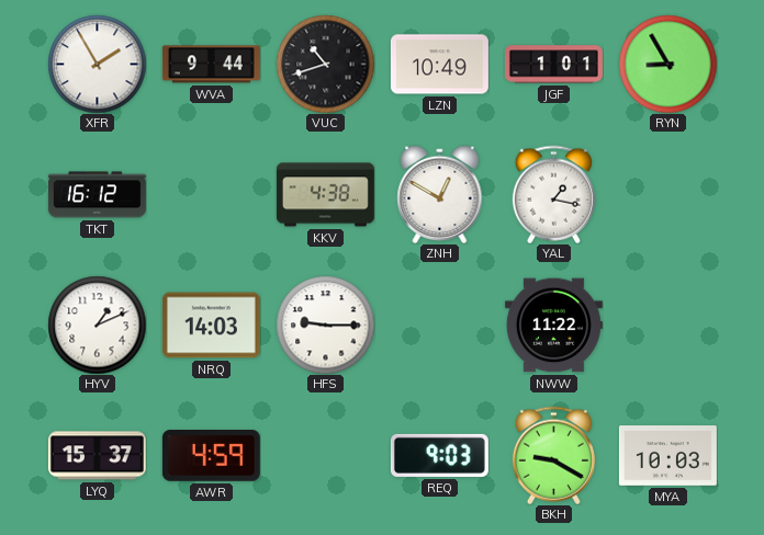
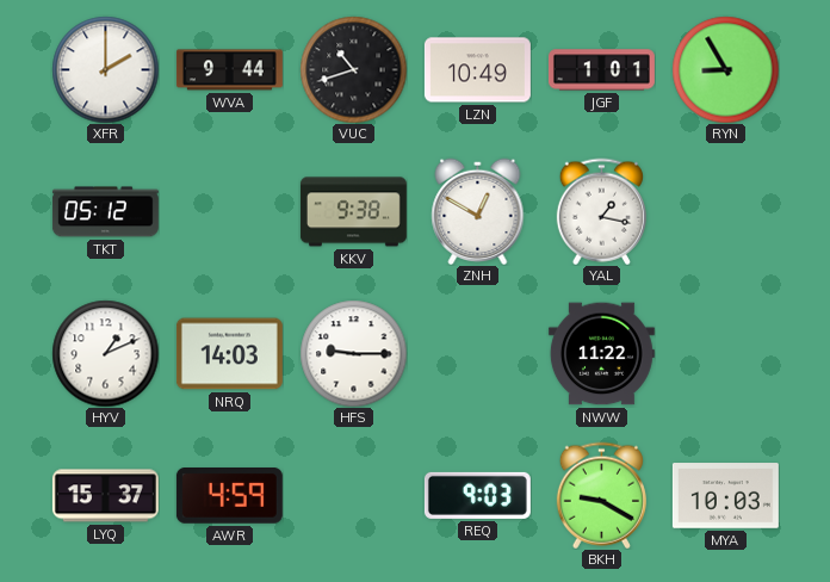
XFR: 1:55 -> 2:00
TKT: 16:12 -> 05:12
KKV: 4:38 -> 9:38
